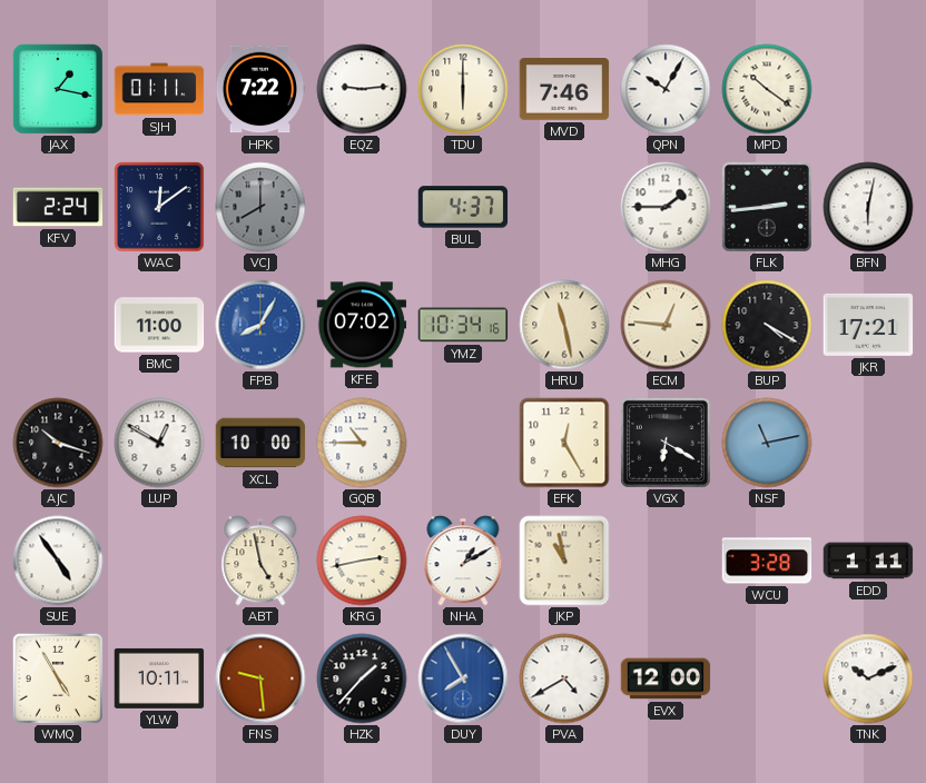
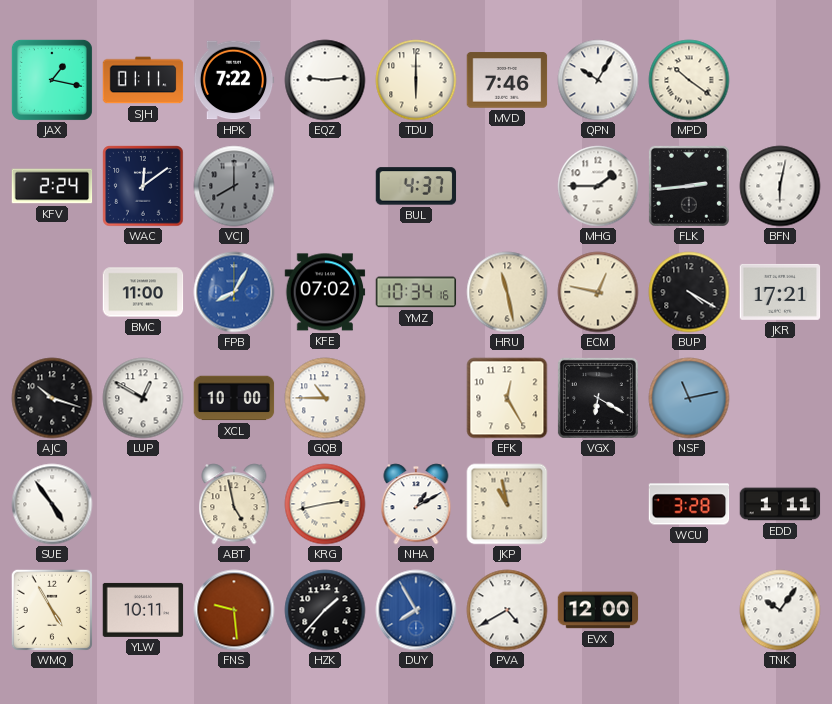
ECM: 12:46 -> 12:47
TNK: 10:11 -> 10:06
